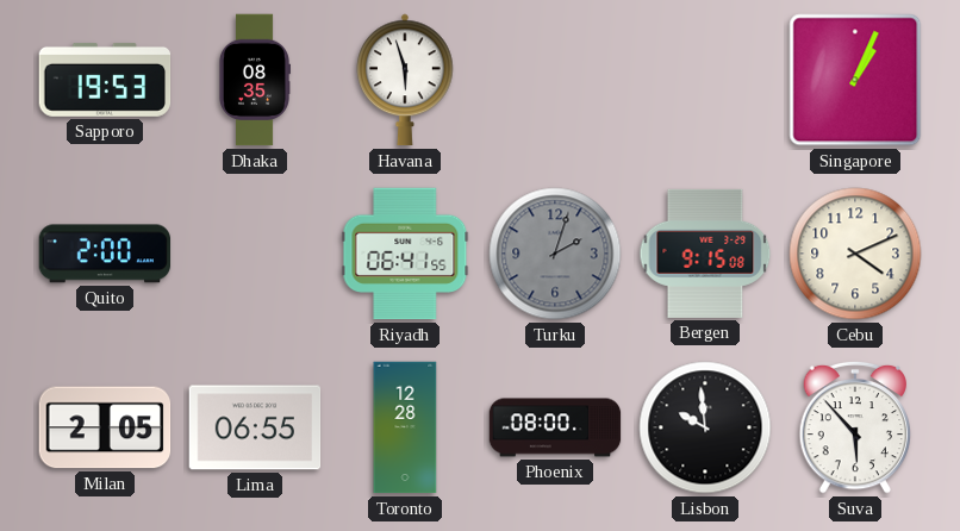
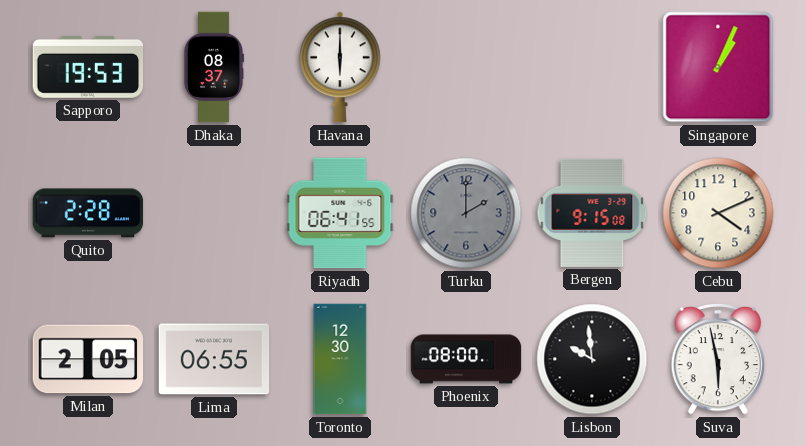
Dhaka: 08:35 -> 08:37
Havana: 5:57 -> 6:00
Quito: 2:00 -> 2:28
Turku: 2:03 -> 2:00
Toronto: 12:28 -> 12:30
Suva: 5:53 -> 5:58
